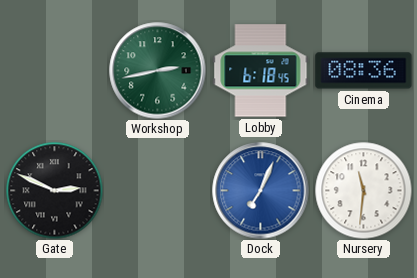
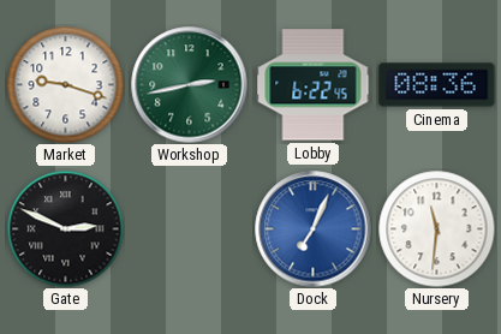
Market: none -> 9:18
Lobby: 6:18 -> 6:22
